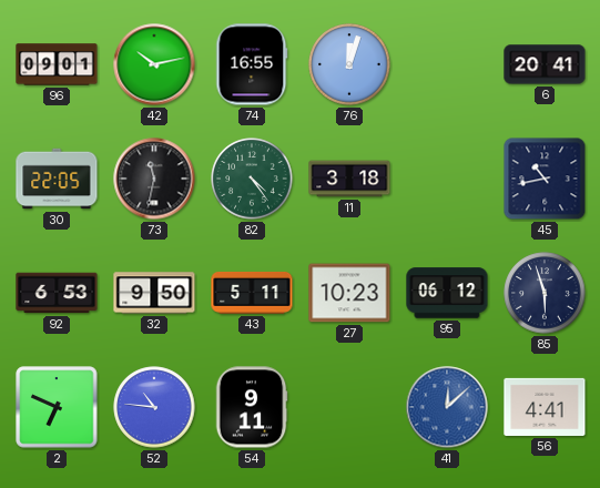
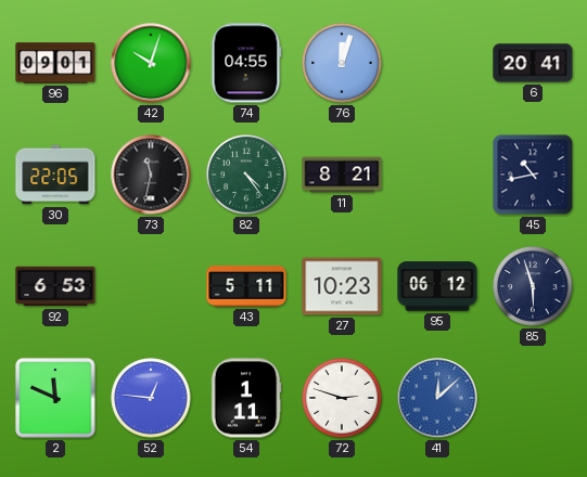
42: 10:13 -> 10:03
74: 16:55 -> 04:55
11: 3:18 -> 8:21
32: 9:50 -> none
2: 6:49 -> 11:49
52: 10:46 -> 12:46
54: 9:11 -> 1:11
72: none -> 2:48
56: 4:41 -> none
